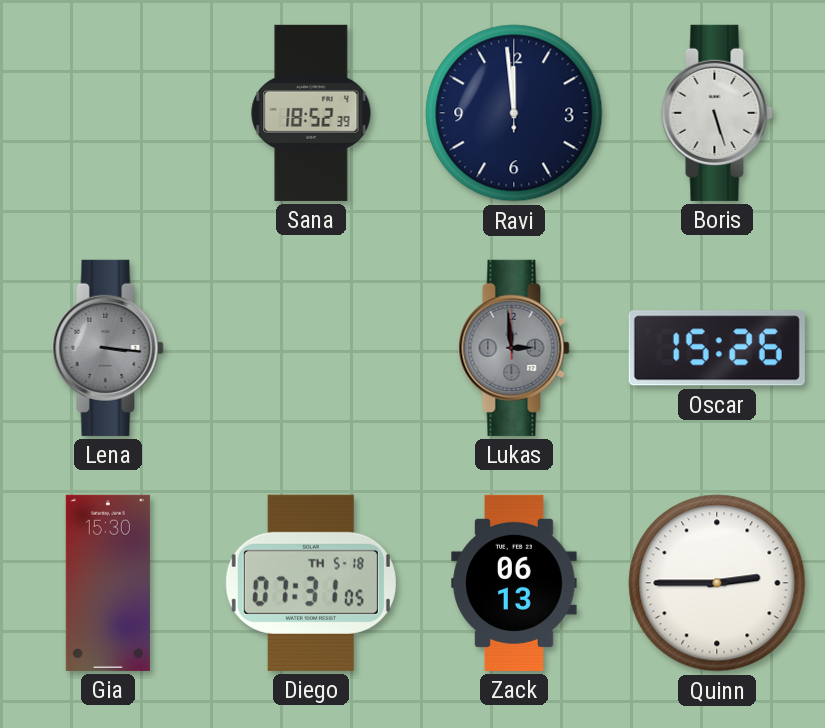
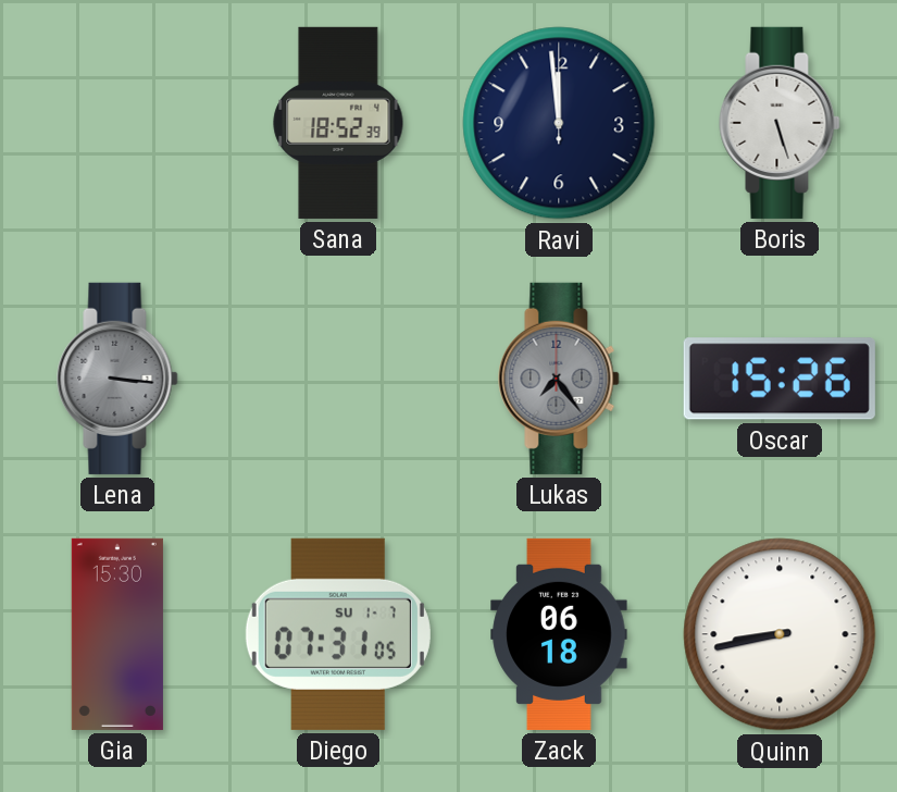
Lukas: 2:59 -> 7:24
Diego date: TH 5-18 -> SU 1-7
Zack: 06:13 -> 06:18
Quinn: 2:45 -> 8:43
